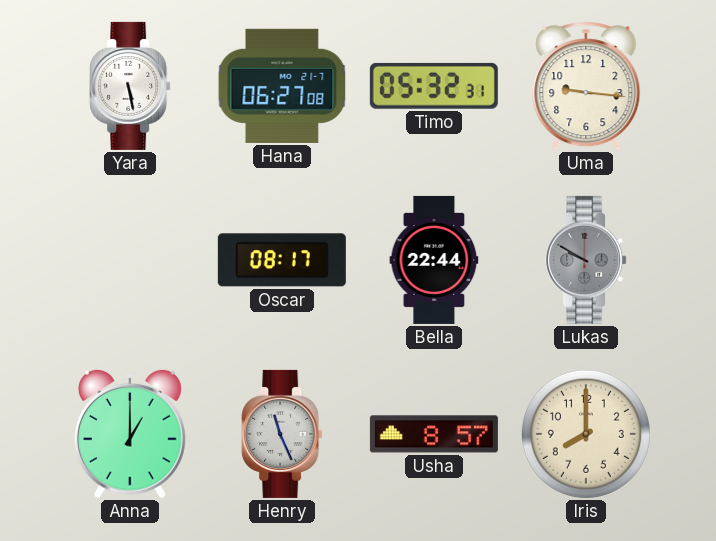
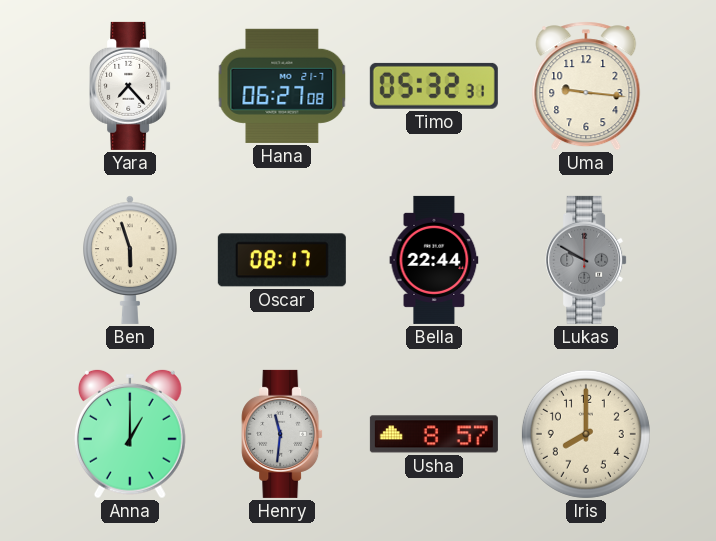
Yara: 5:28 -> 7:23
Ben: none -> 5:57
Henry: 11:26 -> 11:31
